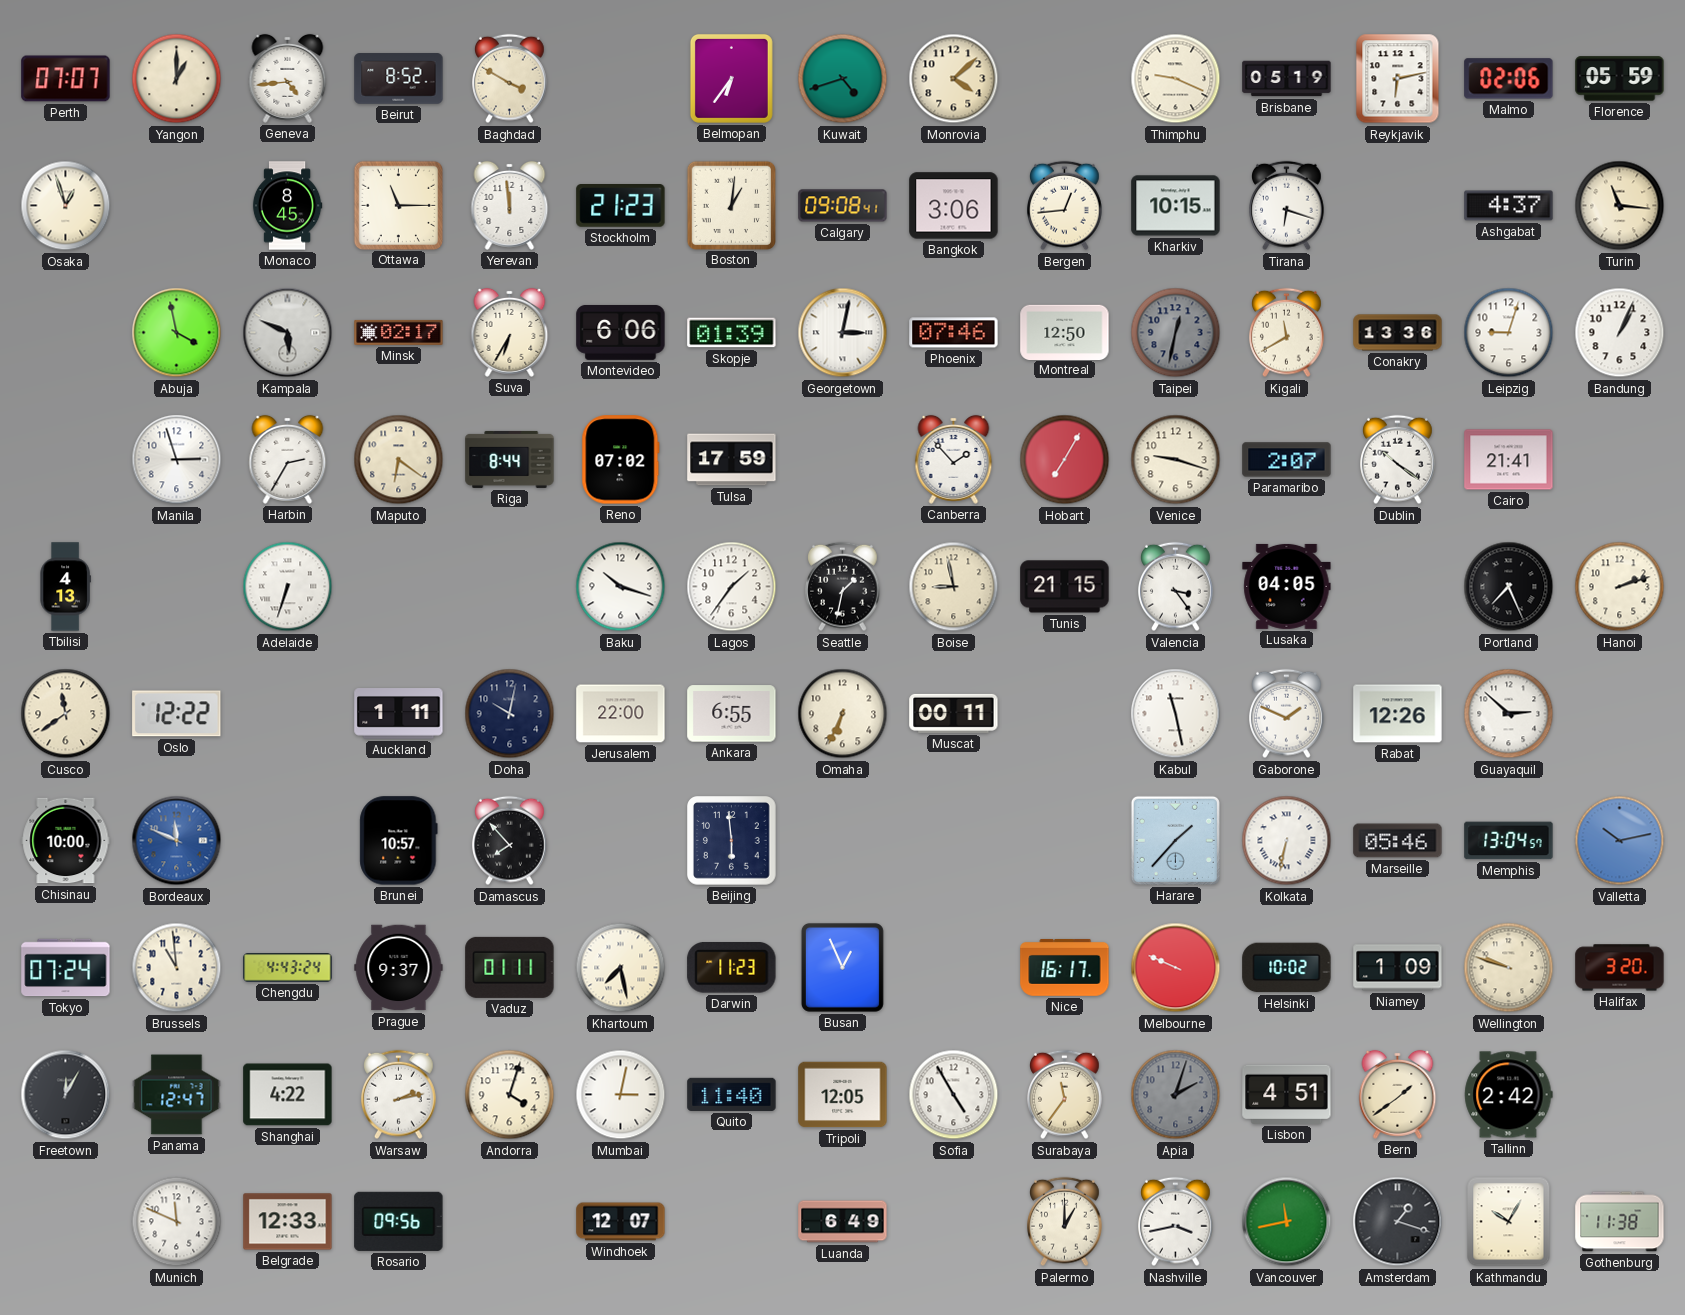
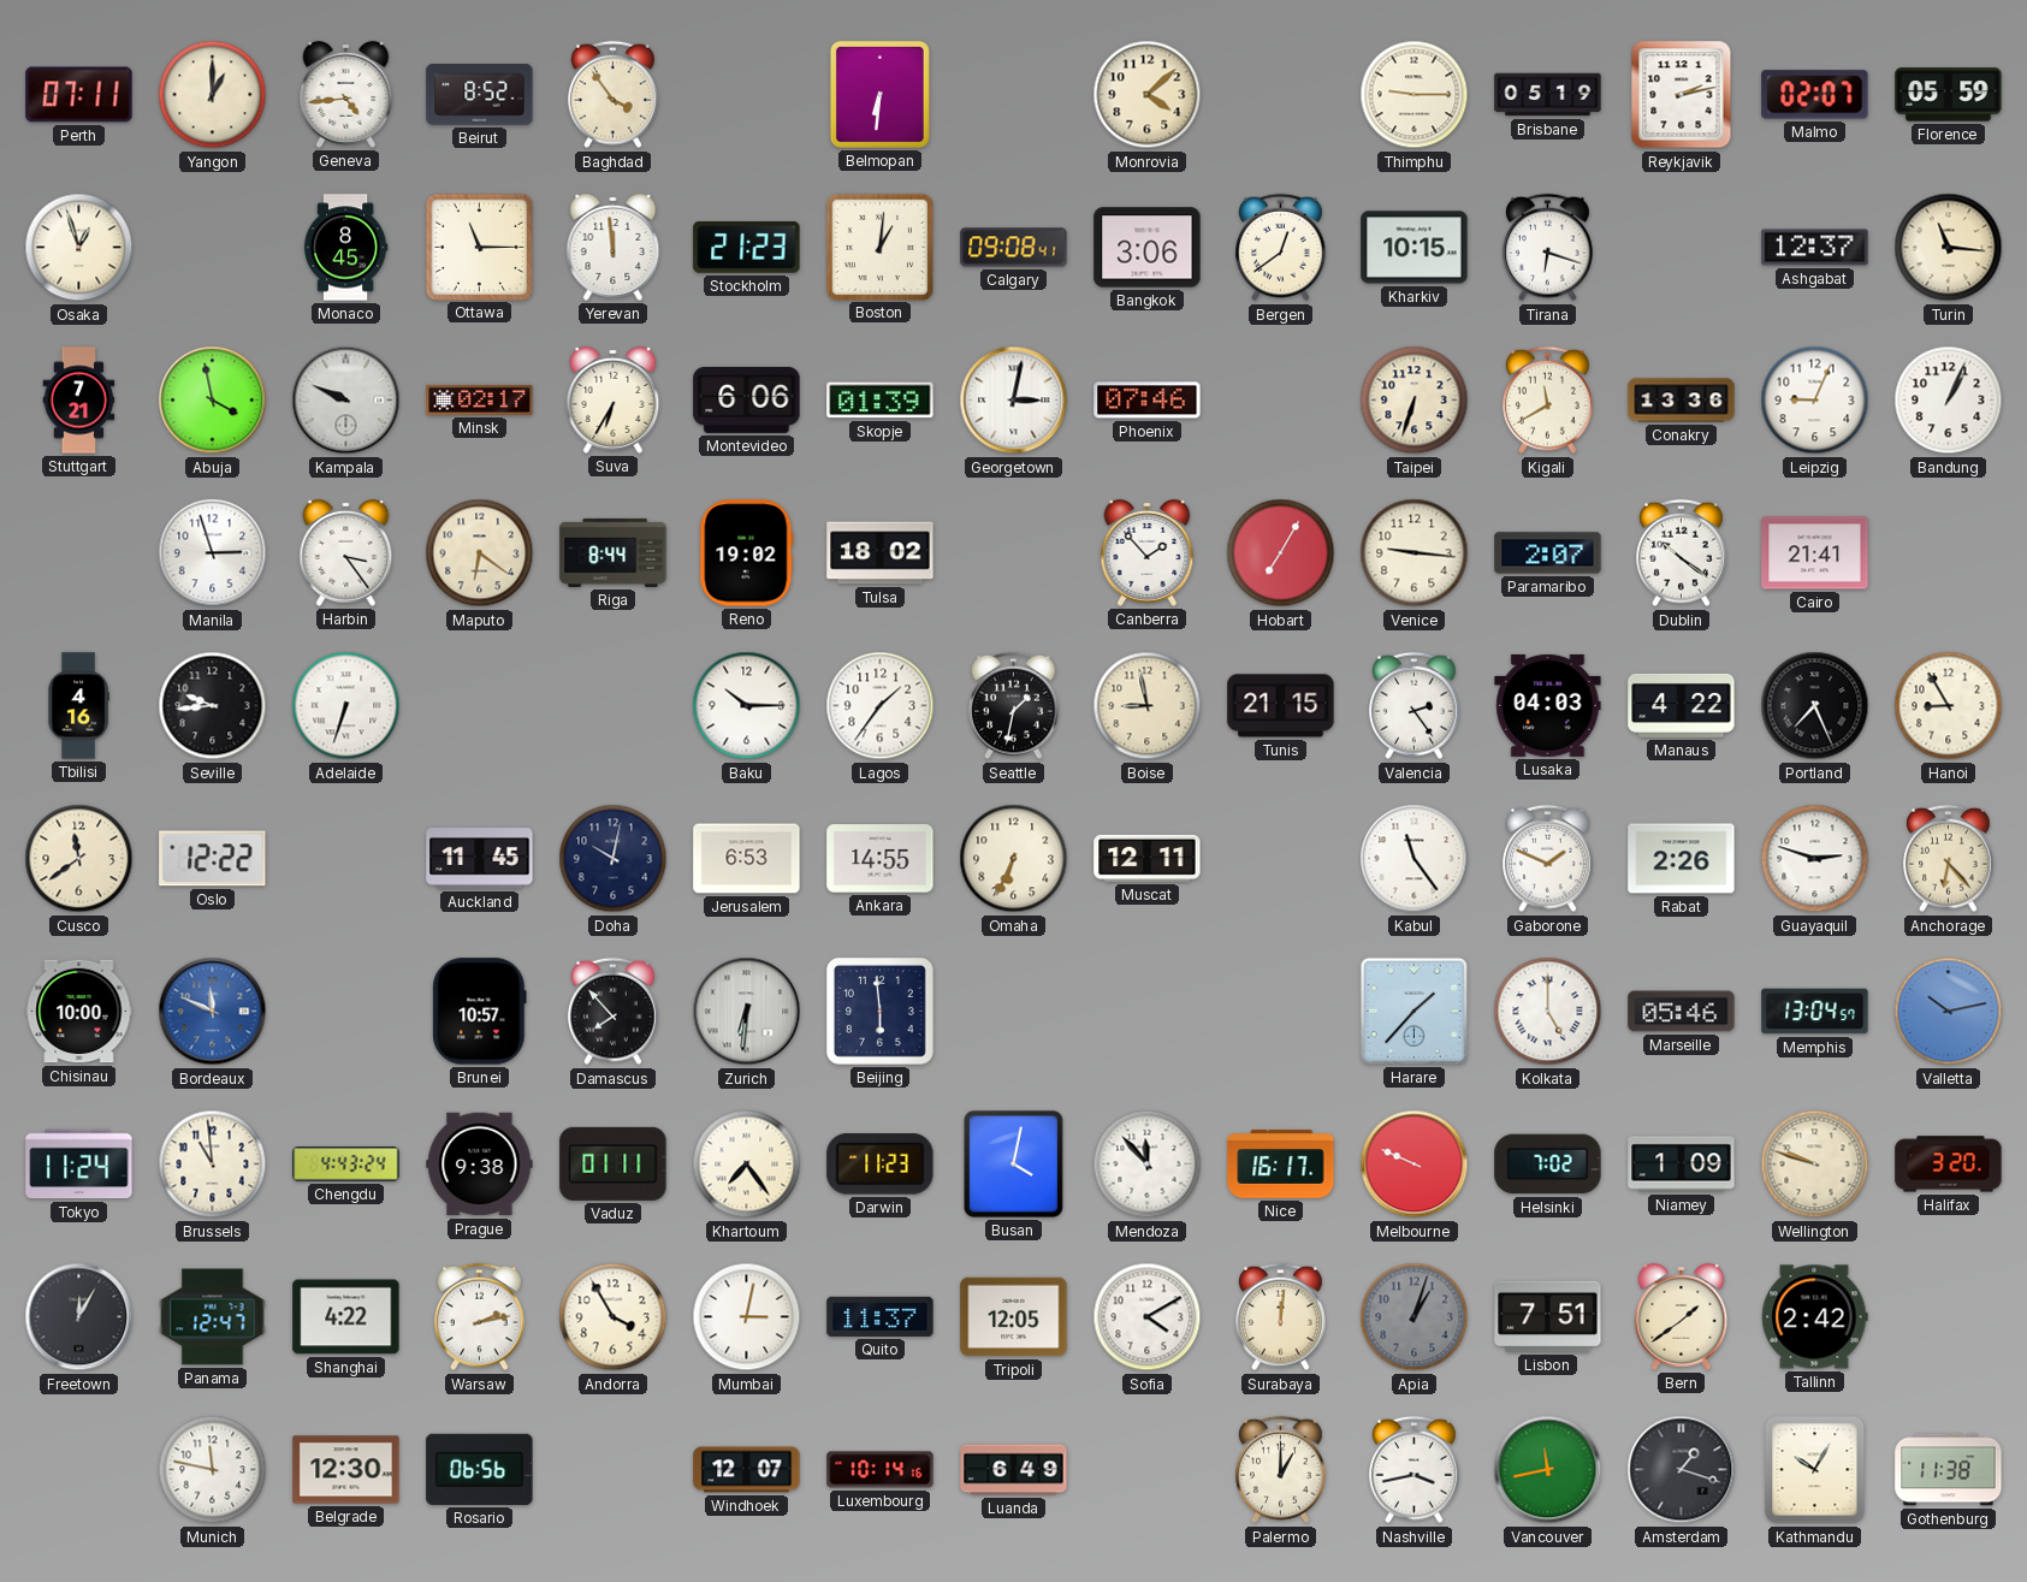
Perth: 07:07 -> 07:11
Baghdad: 3:50 -> 3:54
Belmopan: 6:36 -> 6:31
Kuwait: 4:42 -> none
Thimphu: 9:19 -> 9:15
Reykjavik: 6:13 -> 2:13
Malmo: 02:06 -> 02:07
Bergen: 12:44 -> 12:39
Ashgabat: 4:37 -> 12:37
Stuttgart: none -> 7:21
Kampala: 5:49 -> 9:49
Montreal: 12:50 -> none
Taipei: 12:32 -> 6:33
Taipei dial: grey -> cream
Leipzig: 9:03 -> 9:04
Harbin: 2:35 -> 3:24
Reno: 07:02 -> 19:02
Tulsa: 17:59 -> 18:02
Venice: 9:18 -> 9:16
Tbilisi: 4:13 -> 4:16
Seville: none -> 9:44
Baku: 10:18 -> 10:15
Valencia: 3:24 -> 2:24
Lusaka: 04:05 -> 04:03
Manaus: none -> 4:22
Hanoi: 2:12 -> 8:55
Auckland: 1:11 -> 11:45
Jerusalem: 22:00 -> 6:53
Ankara: 6:55 -> 14:55
Muscat: 00:11 -> 12:11
Kabul: 11:28 -> 11:24
Rabat: 12:26 -> 2:26
Guayaquil: 2:52 -> 2:48
Anchorage: none -> 6:23
Zurich: none -> 6:31
Kolkata: 6:32 -> 5:00
Tokyo: 07:24 -> 11:24
Prague: 9:37 -> 9:38
Khartoum: 7:28 -> 7:24
Busan: 12:56 -> 4:02
Mendoza: none -> 11:53
Helsinki: 10:02 -> 7:02
Andorra: 4:03 -> 3:55
Quito: 11:40 -> 11:37
Sofia: 4:55 -> 4:10
Surabaya: 11:36 -> 12:01
Apia: 2:03 -> 1:03
Lisbon: 4:51 -> 7:51
Munich: 11:49 -> 11:47
Belgrade: 12:33 -> 12:30
Rosario: 09:56 -> 06:56
Luxembourg: none -> 10:14
